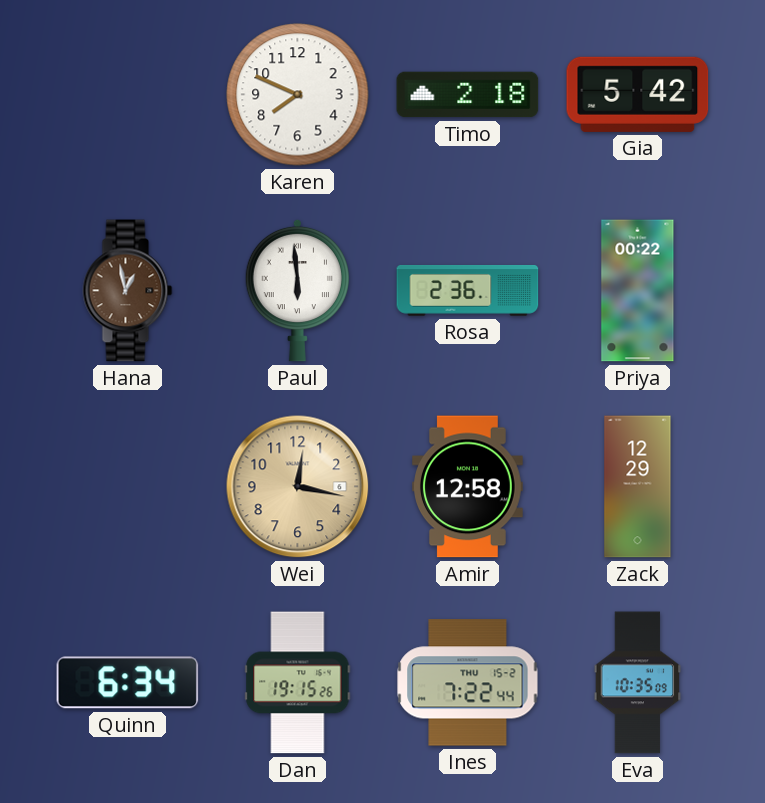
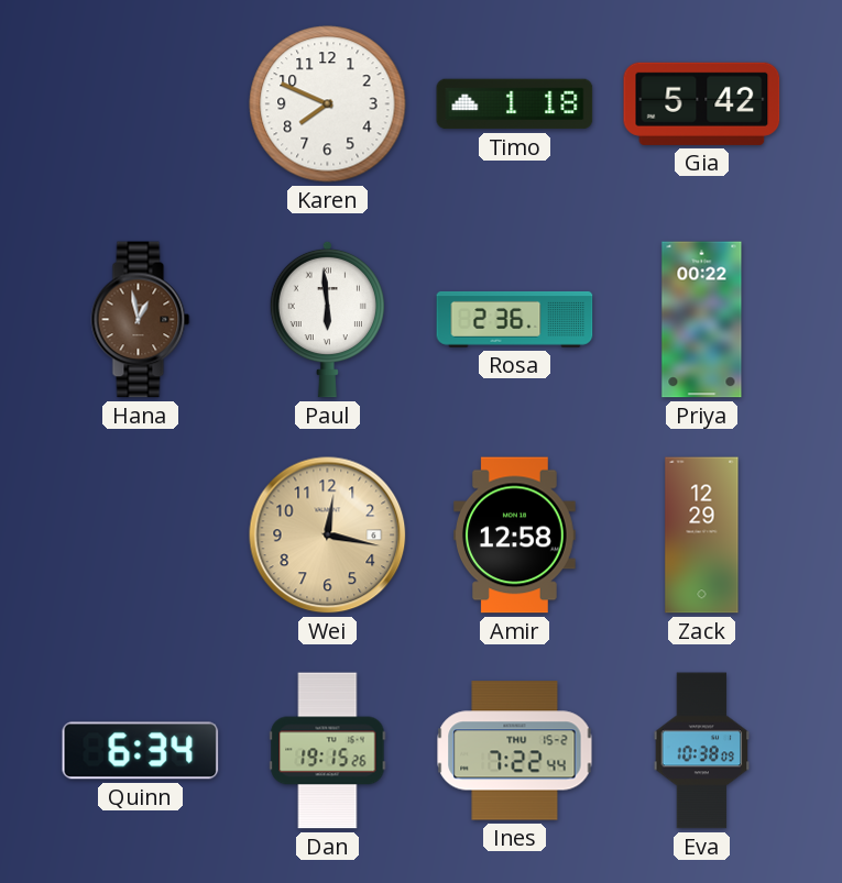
Timo: 2:18 -> 1:18
Eva: 10:35 -> 10:38
